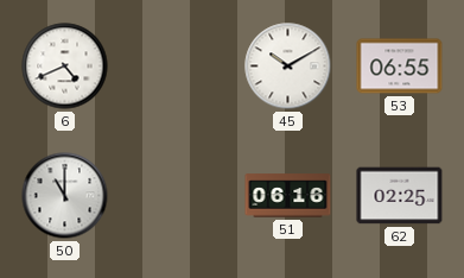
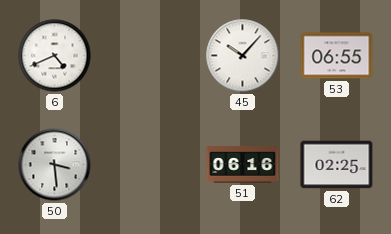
45: 10:10 -> 10:07
50: 11:00 -> 3:29
